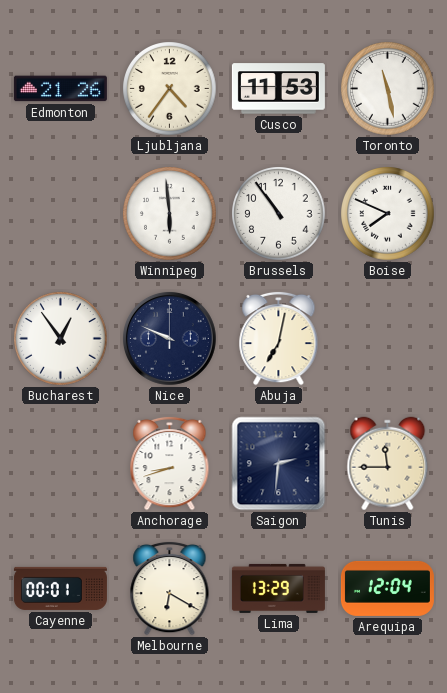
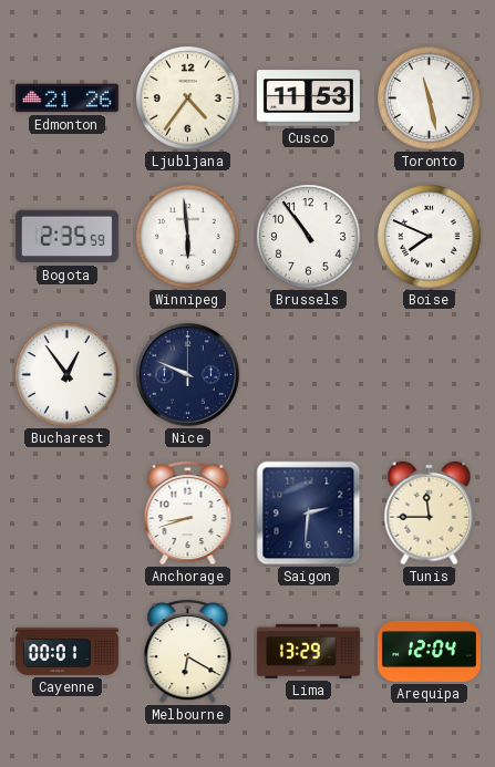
Bogota: none -> 2:35
Abuja: 7:02 -> none
